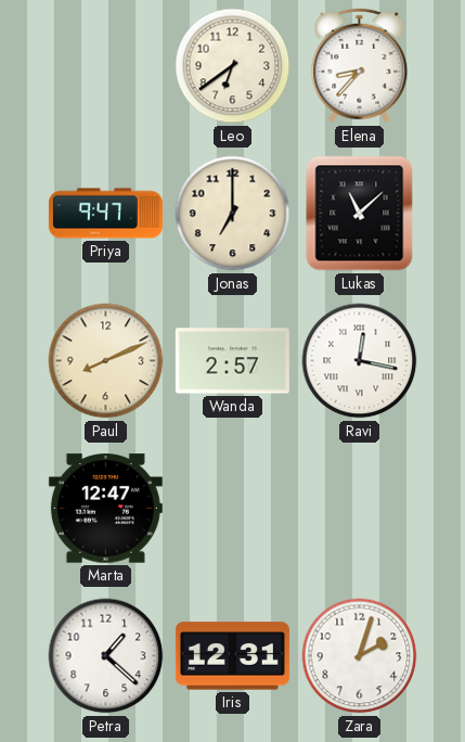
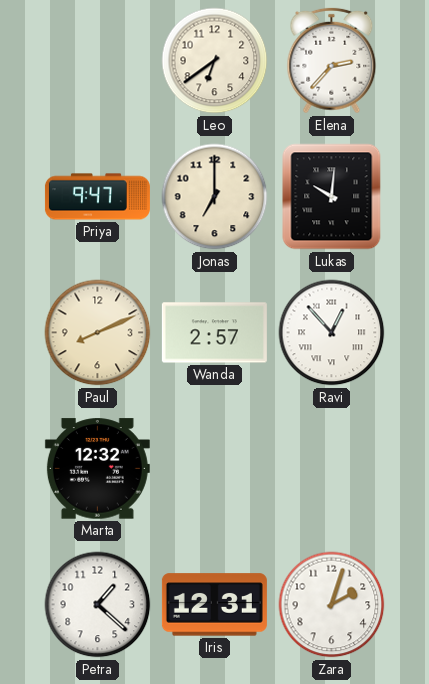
Elena: 8:37 -> 2:37
Lukas: 11:08 -> 10:01
Ravi: 12:17 -> 12:53
Marta: 12:47 -> 12:32
